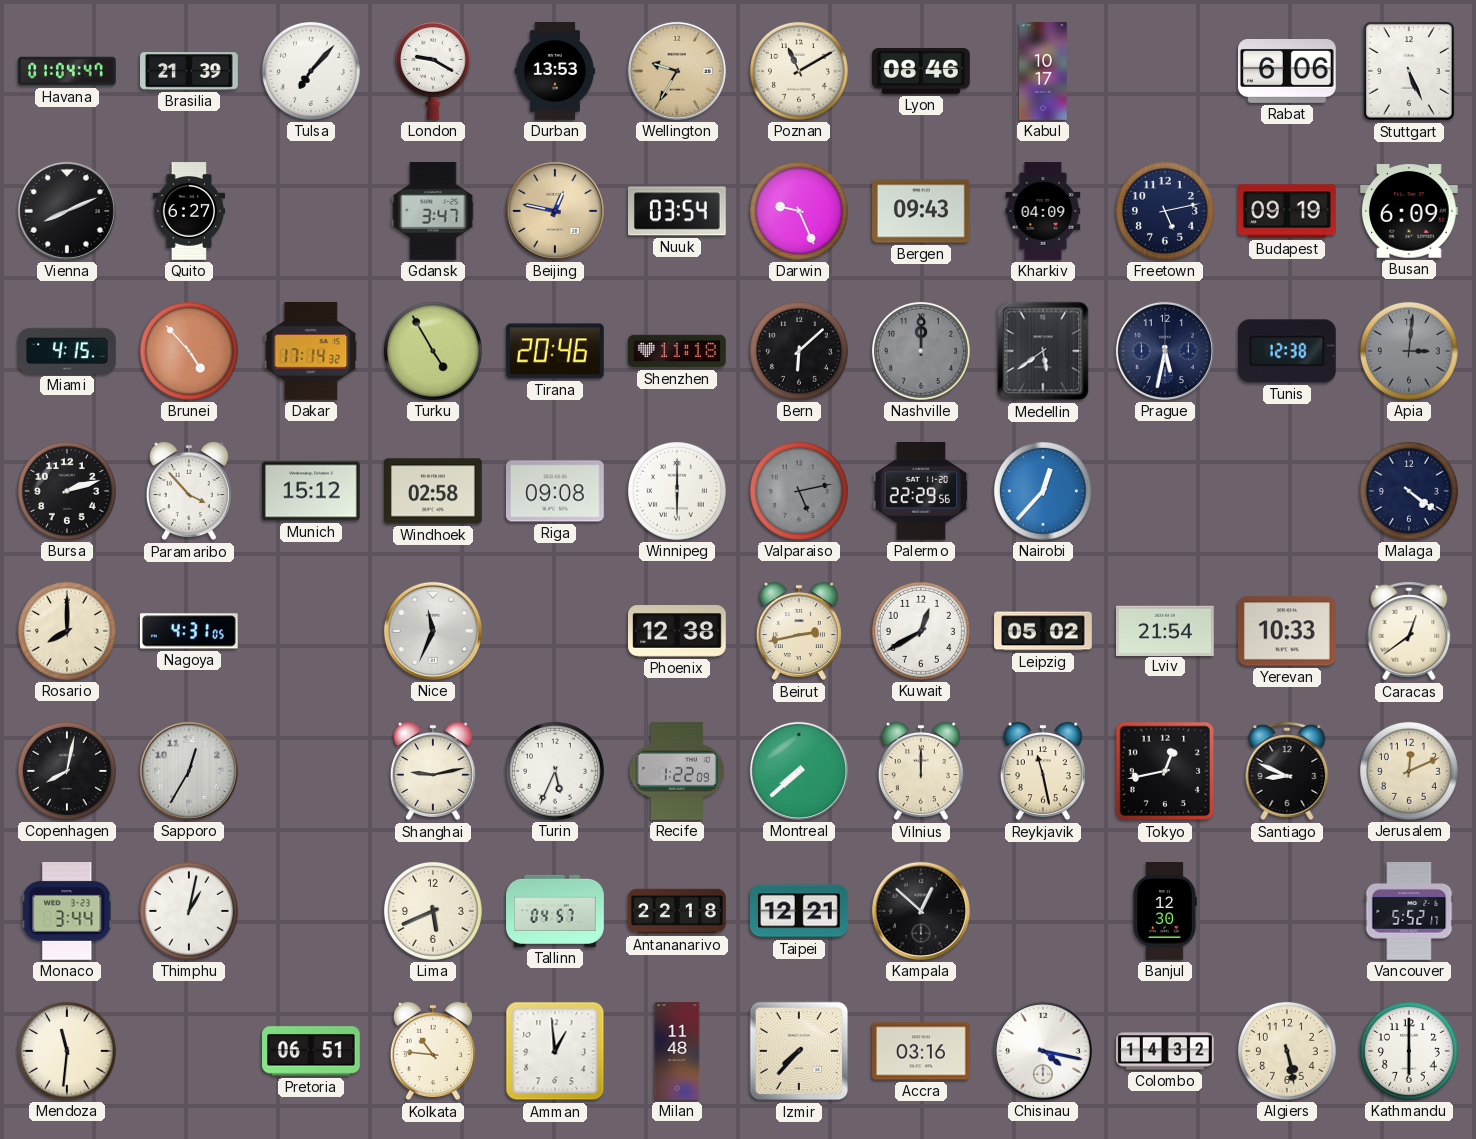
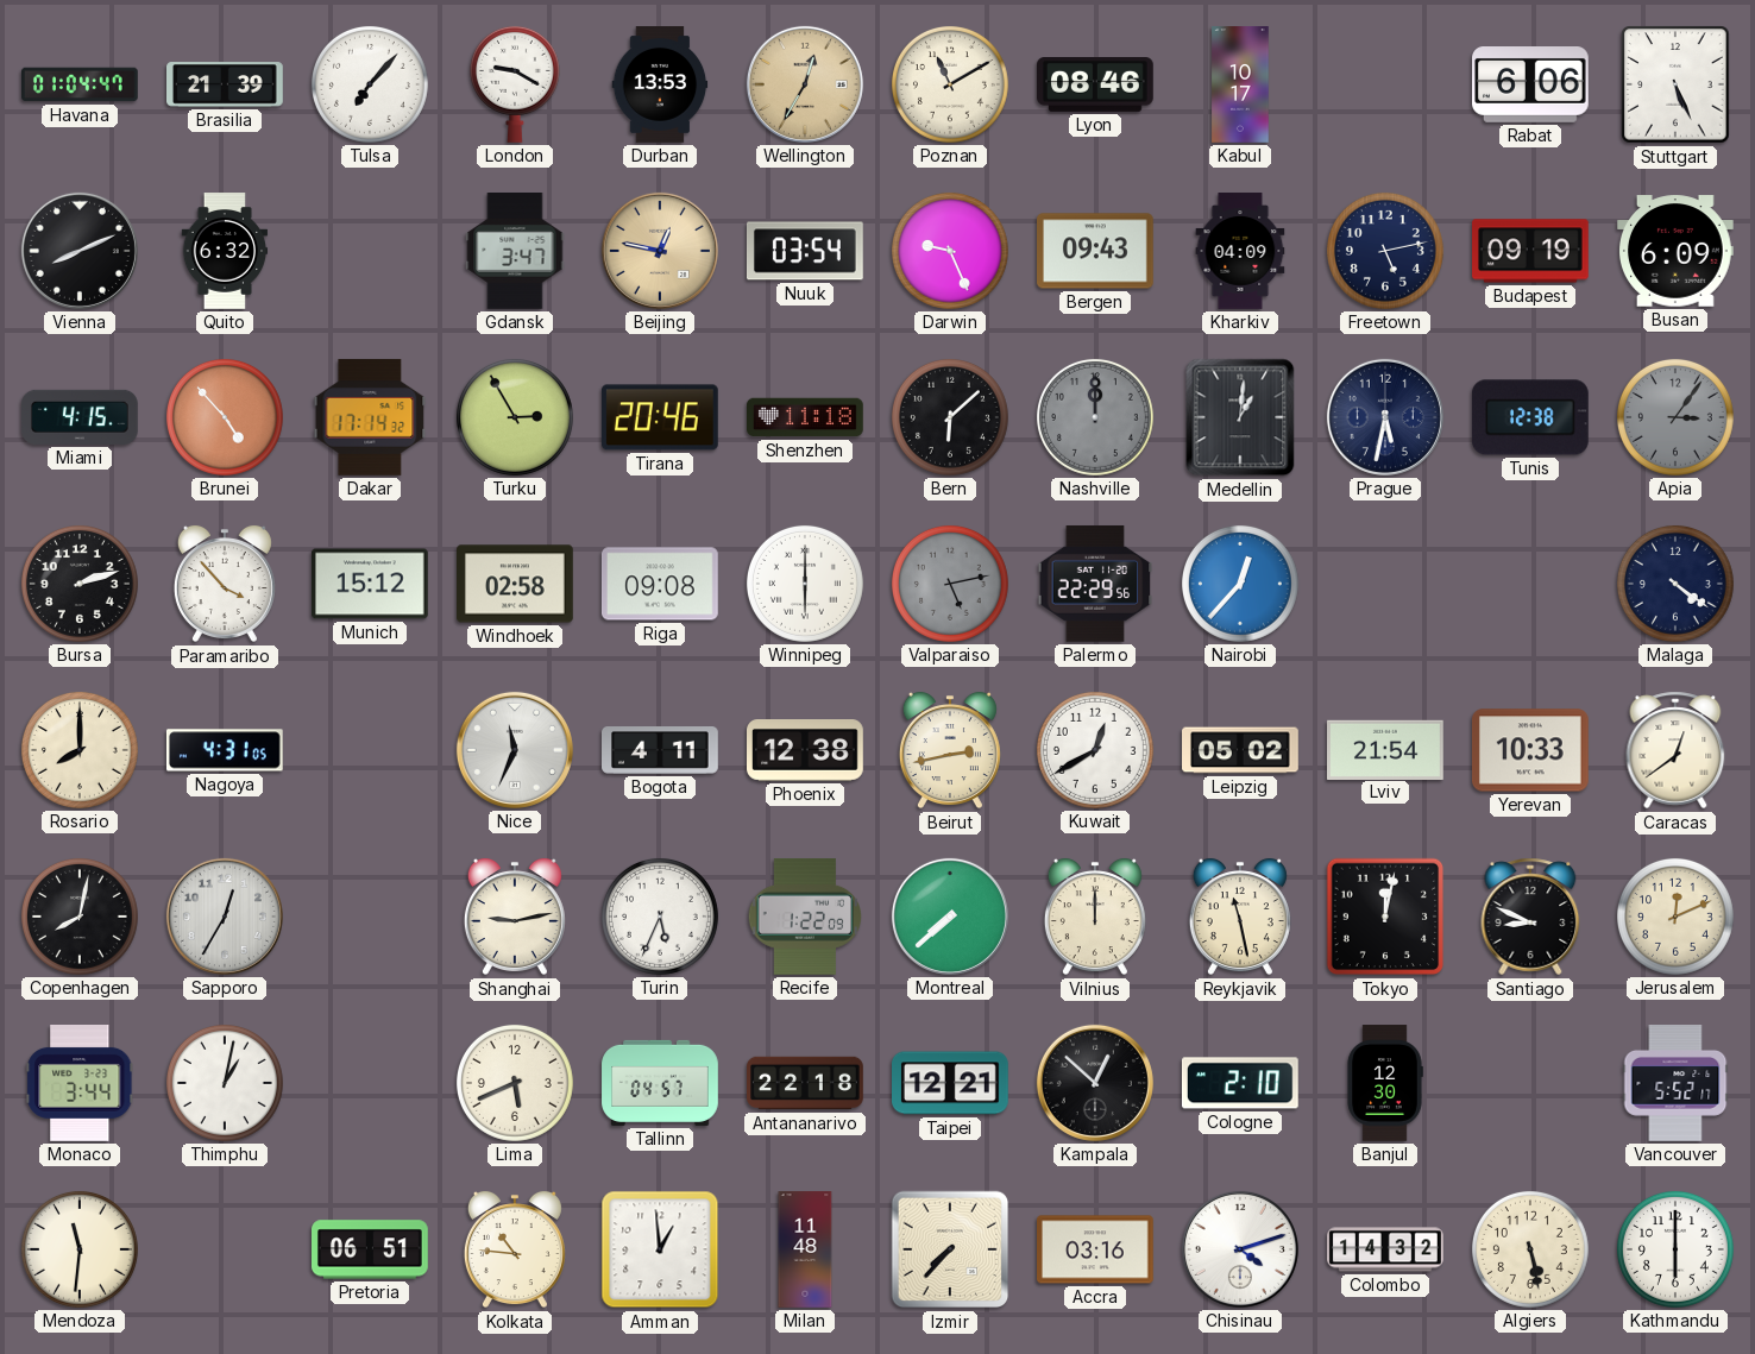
Wellington: 9:35 -> 12:35
Quito: 6:27 -> 6:32
Turku: 4:55 -> 2:55
Medellin: 5:39 -> 1:01
Apia: 3:01 -> 3:06
Bogota: none -> 4:11
Tokyo: 12:43 -> 12:02
Cologne: none -> 2:10
Chisinau: 4:17 -> 4:12
